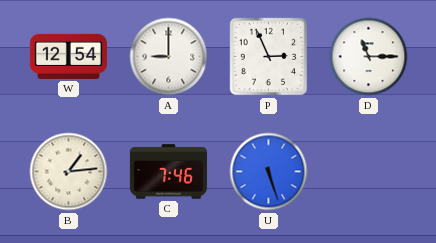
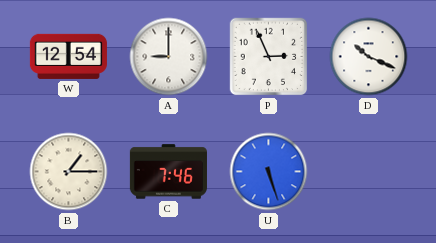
D: 11:15 -> 10:19
B: 1:14 -> 1:15
